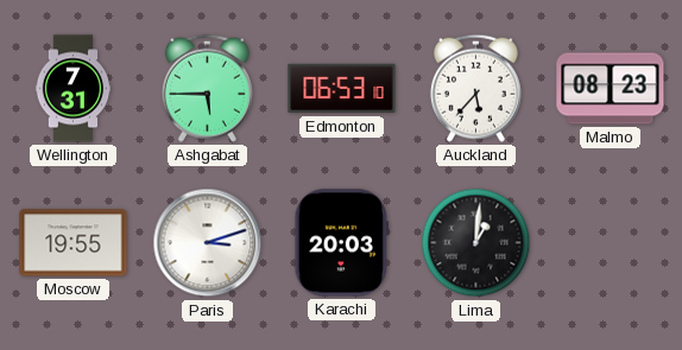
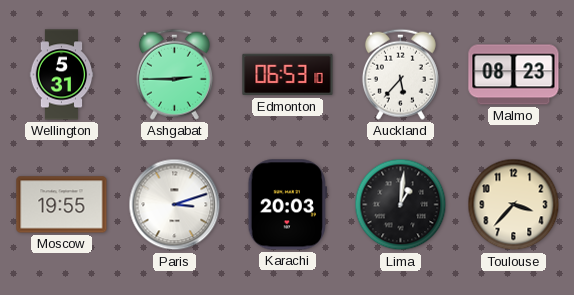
Wellington: 7:31 -> 5:31
Ashgabat: 5:45 -> 2:45
Toulouse: none -> 3:37
